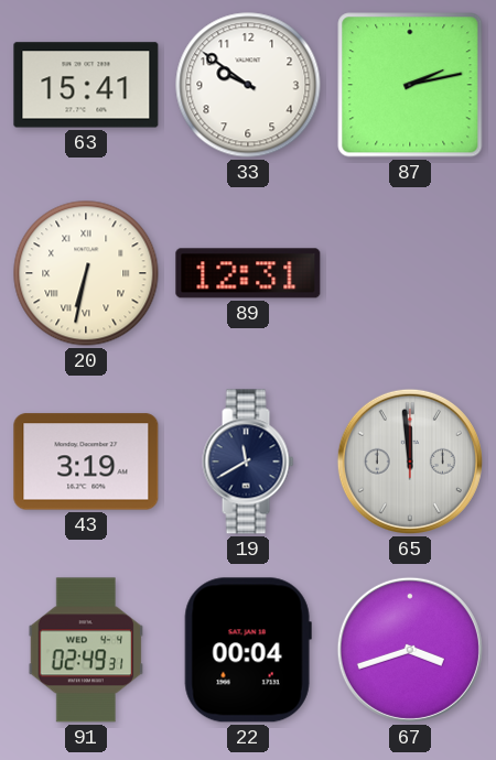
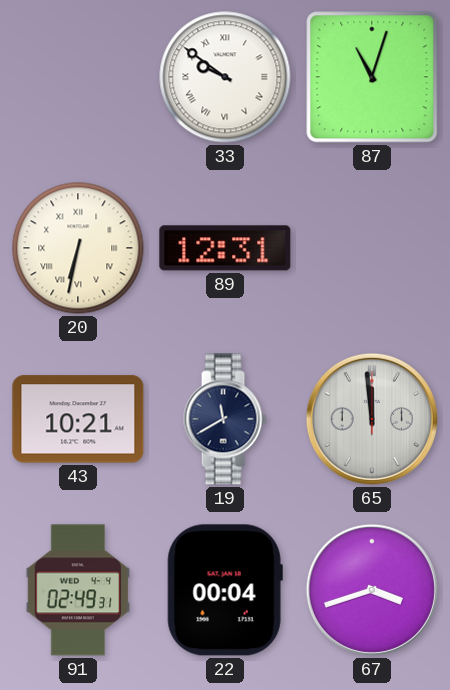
63: 15:41 -> none
33 numerals: Arabic -> Roman
87: 2:13 -> 11:03
43: 3:19 -> 10:21
